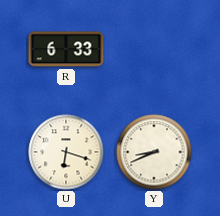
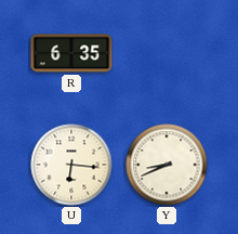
R: 6:33 -> 6:35
U: 6:18 -> 6:16
